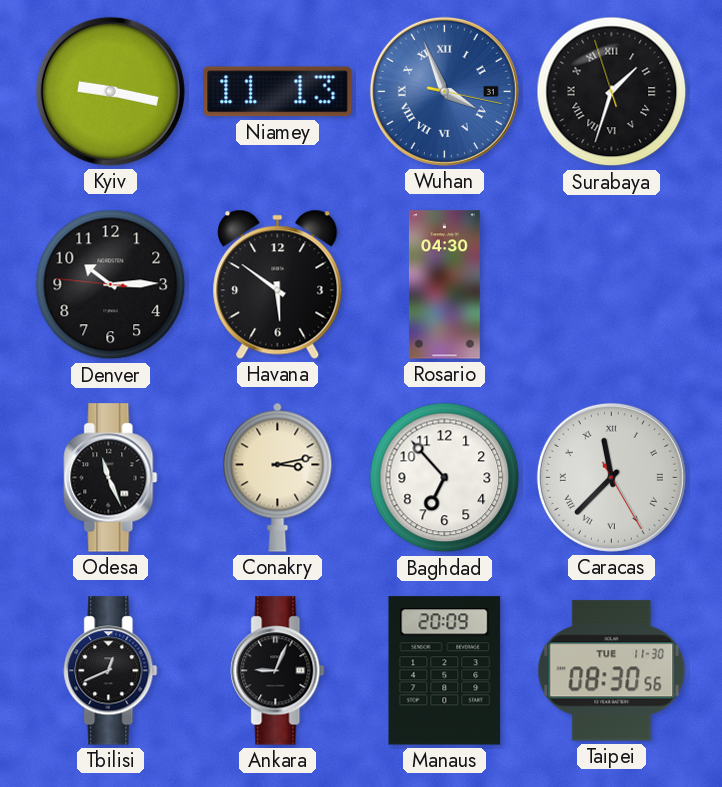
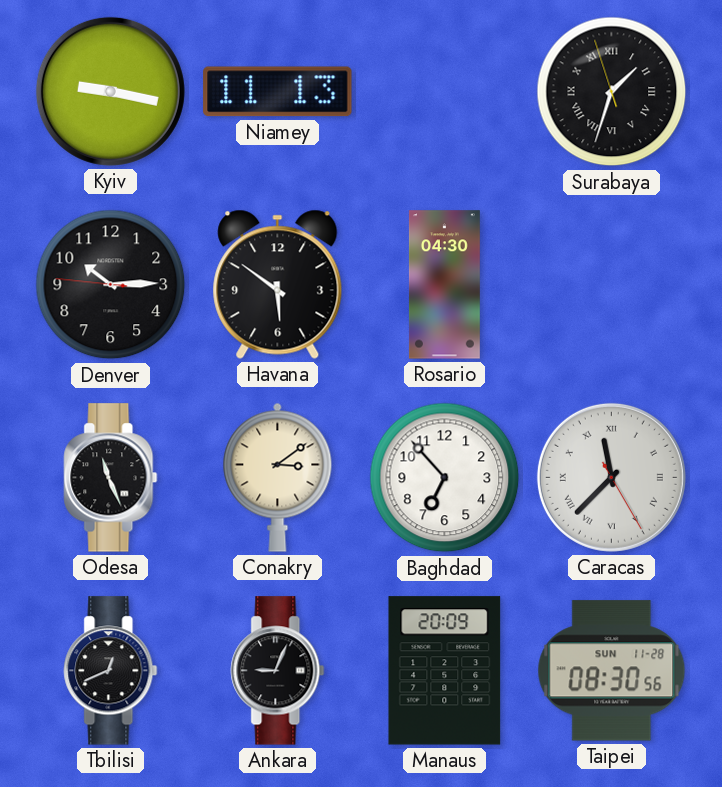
Wuhan: 3:56 -> none
Conakry: 3:13 -> 3:09
Taipei date: TUE 11-30 -> SUN 11-28
